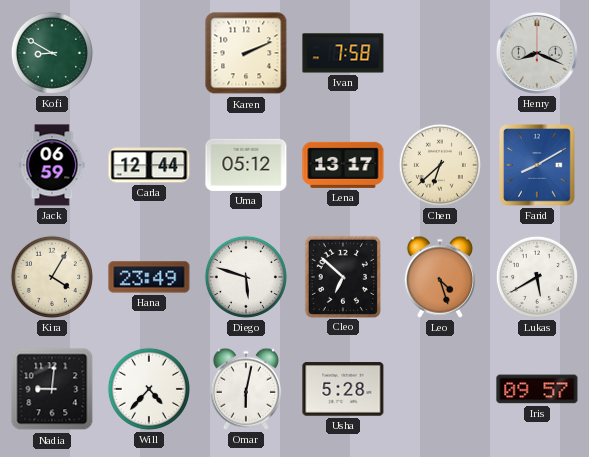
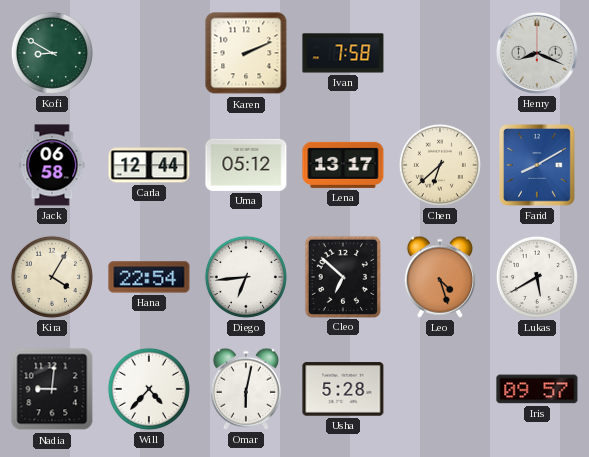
Jack: 06:59 -> 06:58
Hana: 23:49 -> 22:54
Diego: 5:48 -> 6:44
